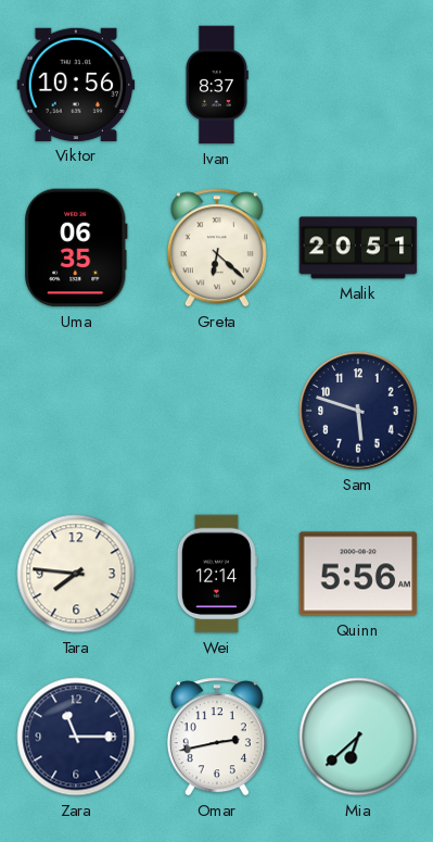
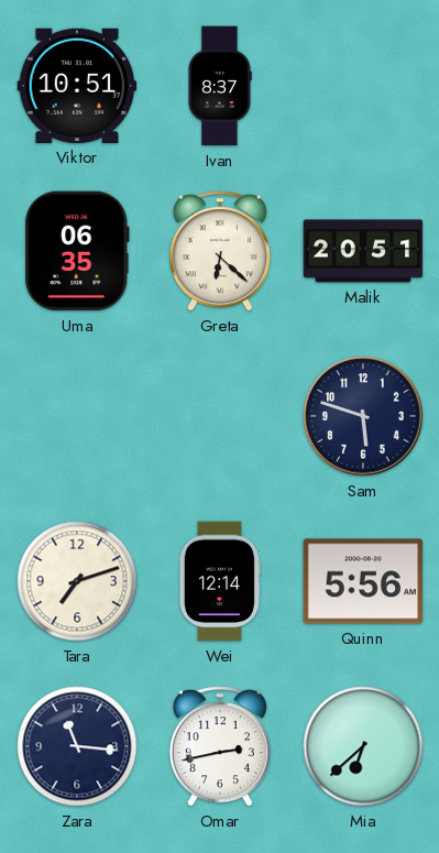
Viktor: 10:56 -> 10:51
Tara: 7:46 -> 7:12
Zara: 11:15 -> 11:16
